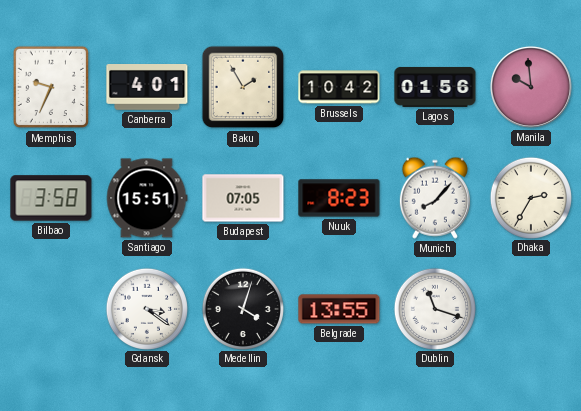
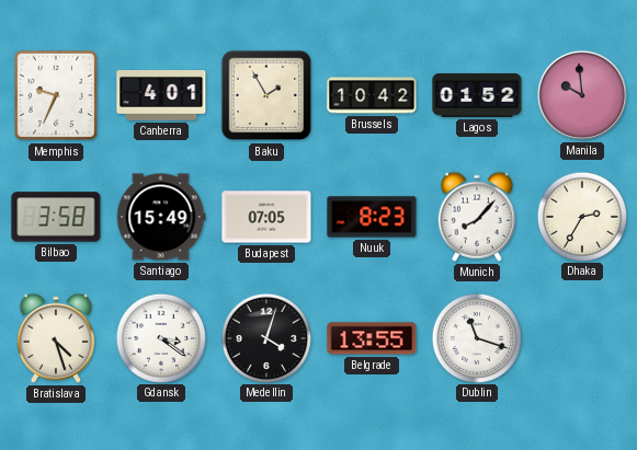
Lagos: 01:56 -> 01:52
Santiago: 15:51 -> 15:49
Bratislava: none -> 4:27
